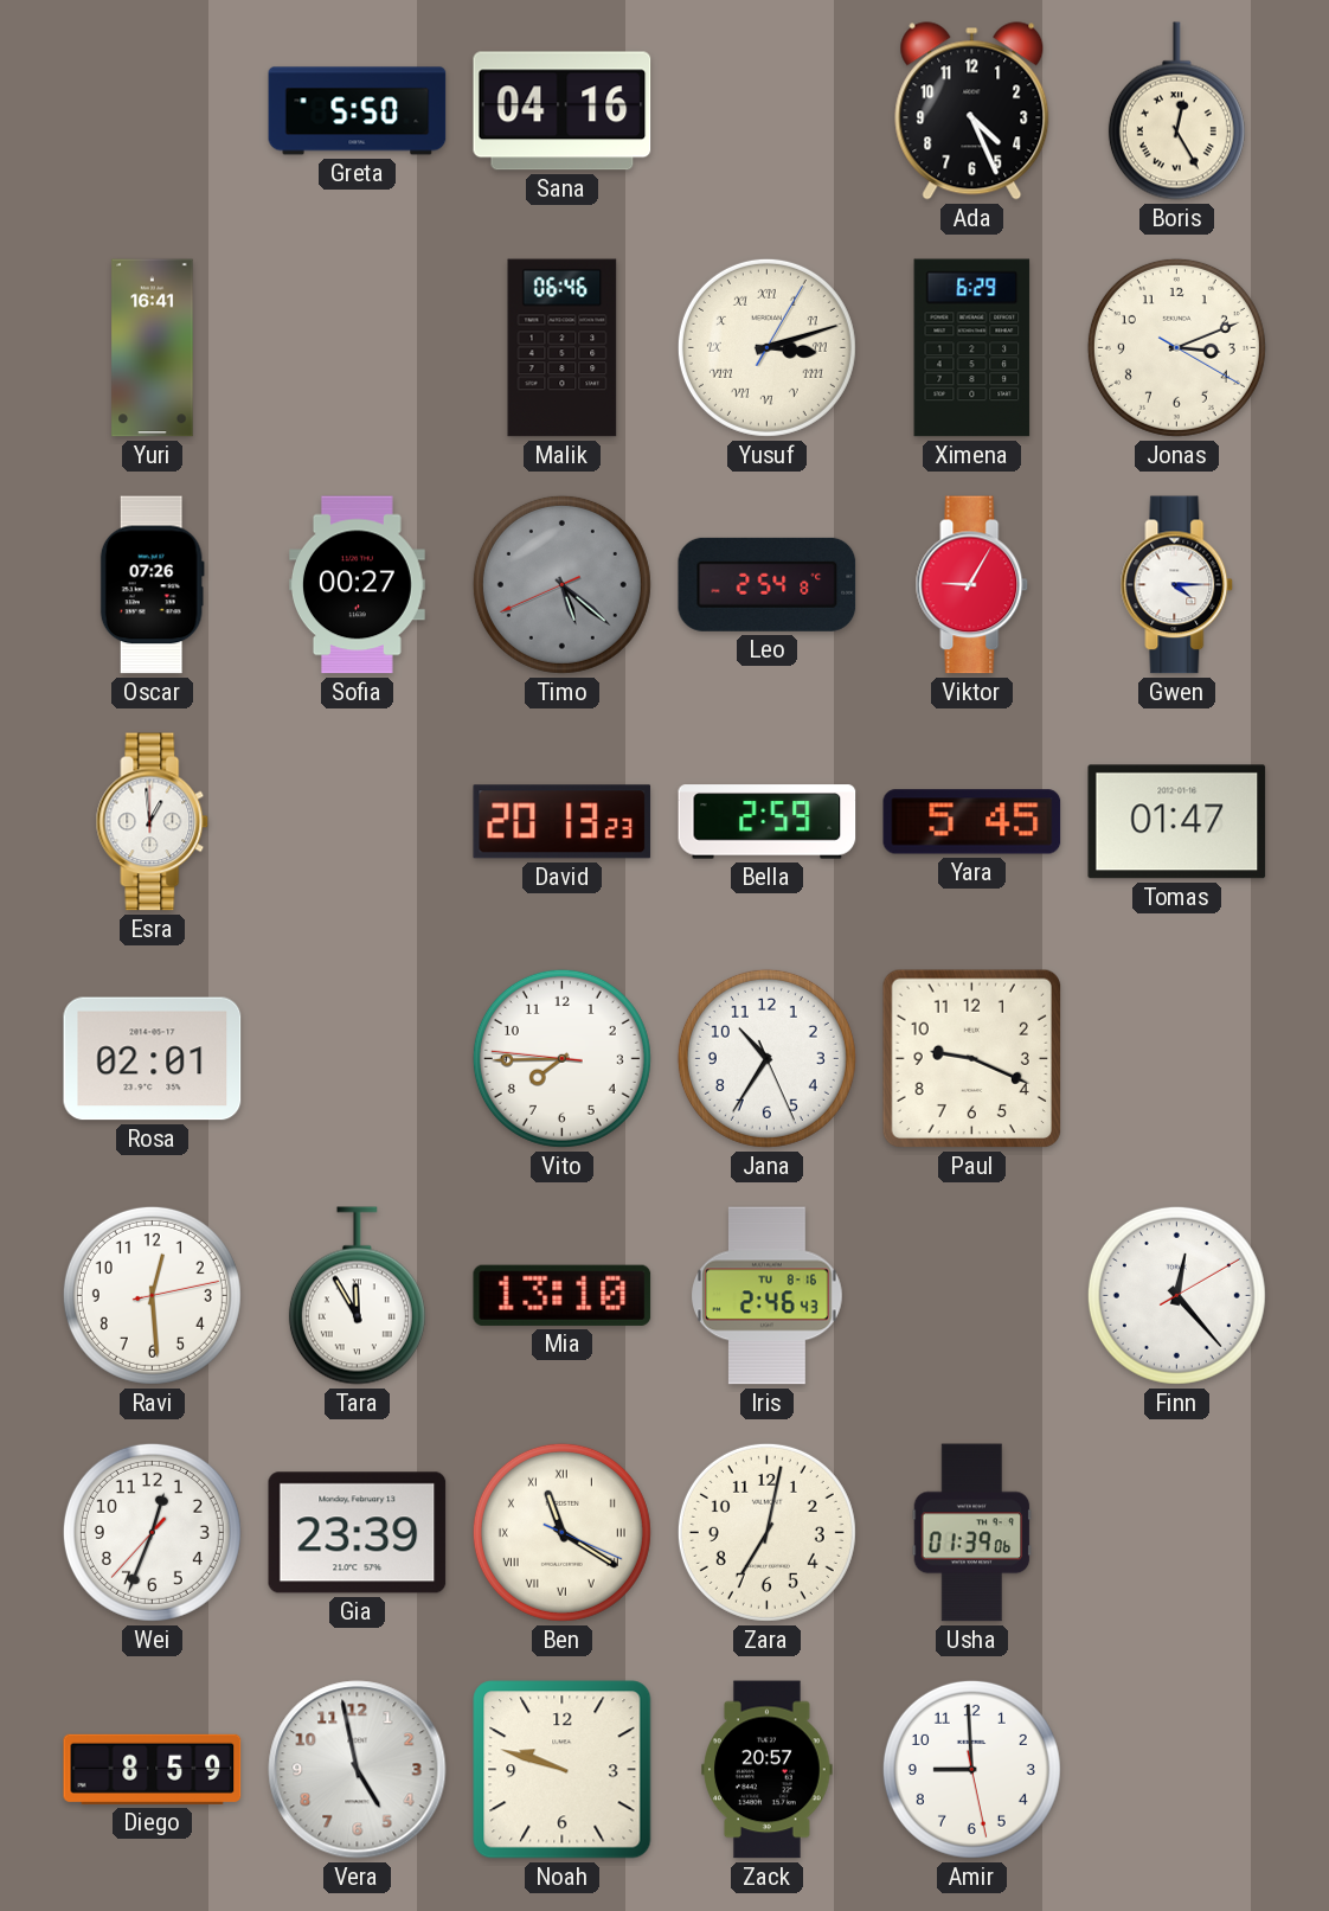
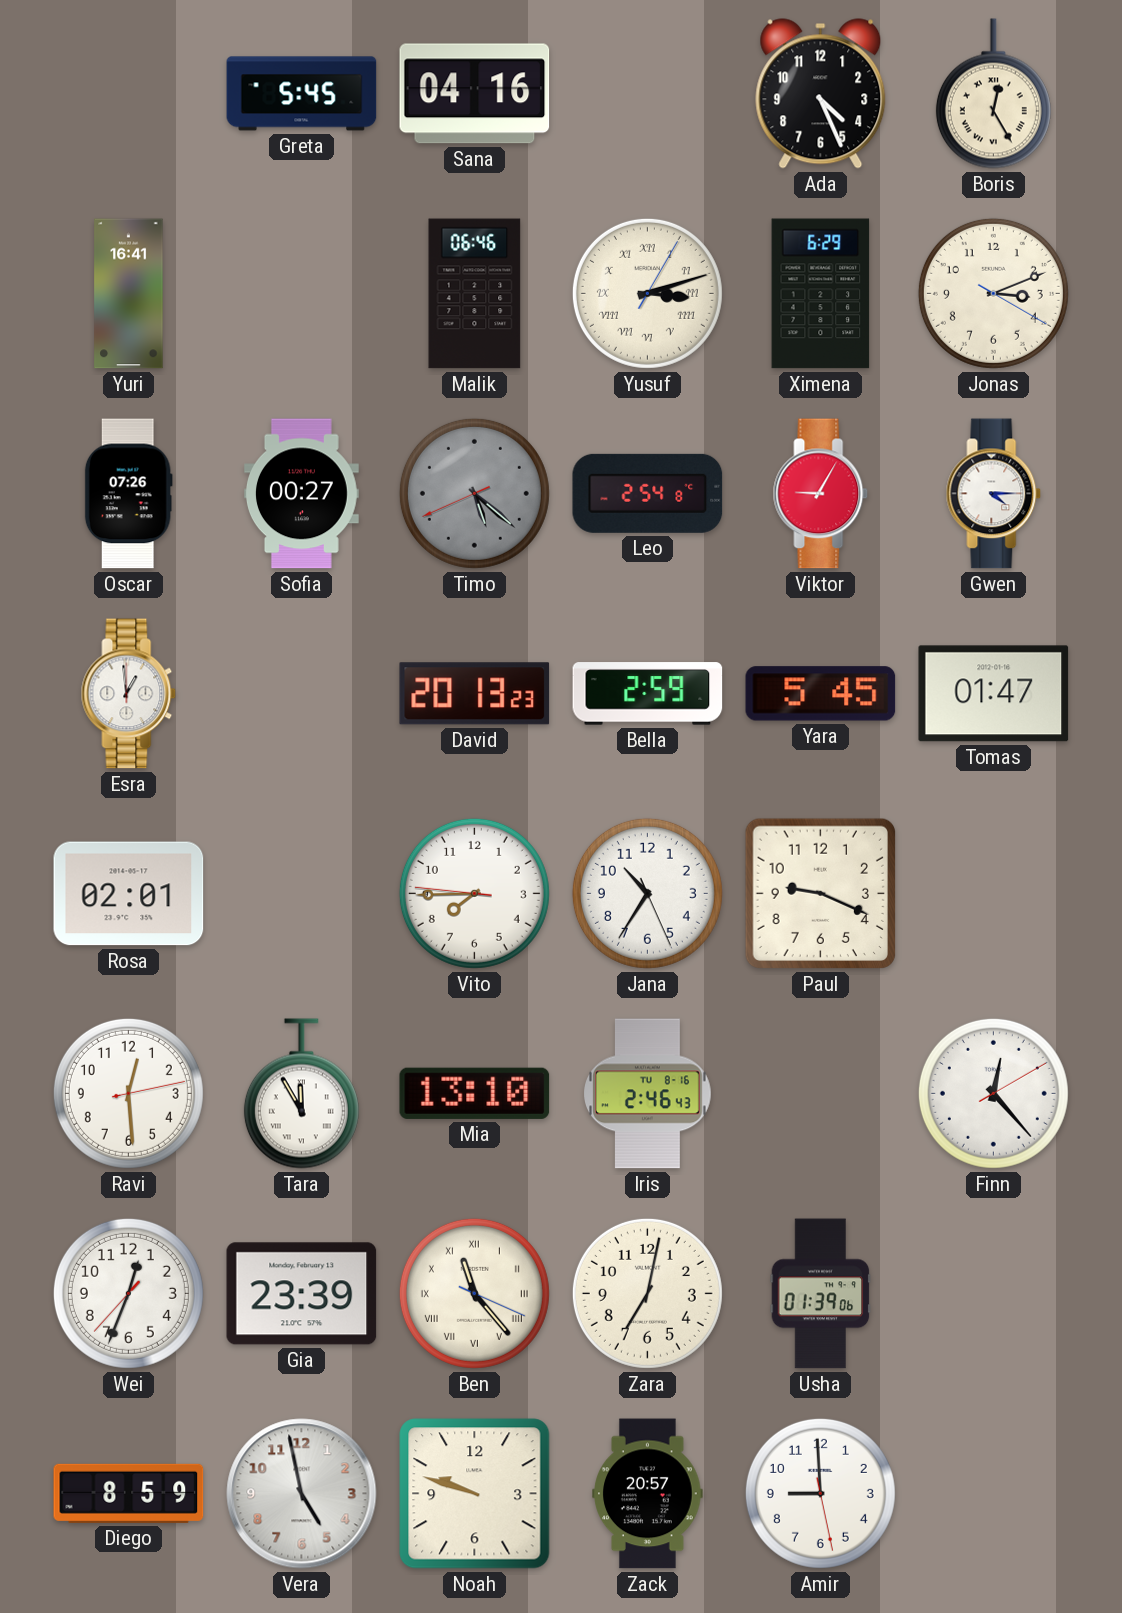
Greta: 5:50 -> 5:45
Ben: 11:20 -> 11:23
